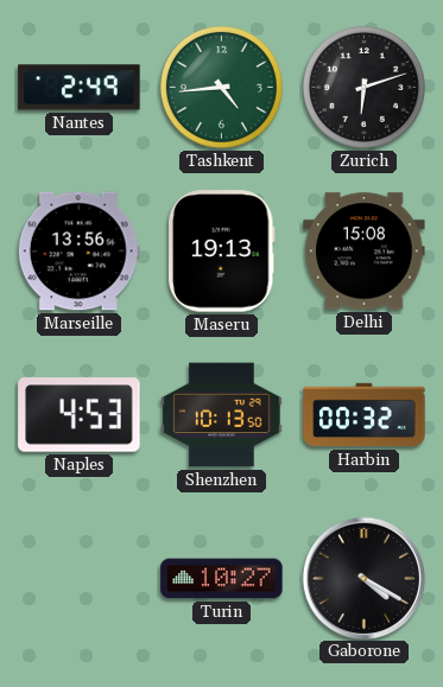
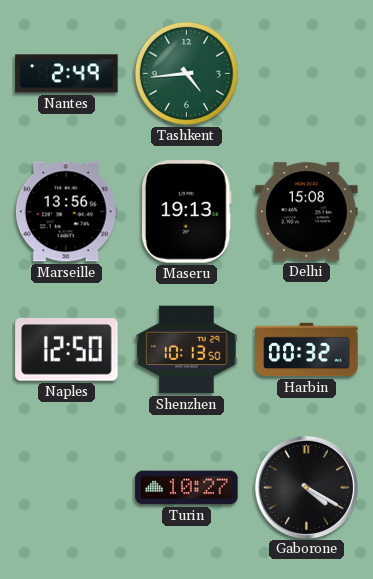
Zurich: 6:12 -> none
Naples: 4:53 -> 12:50
